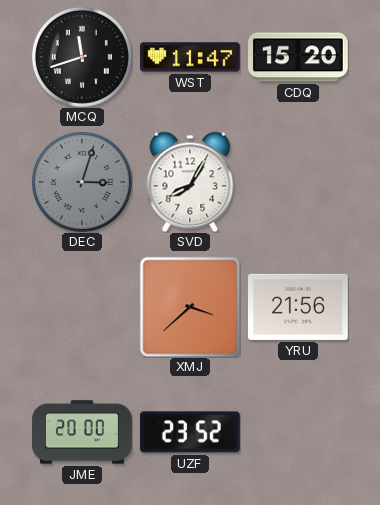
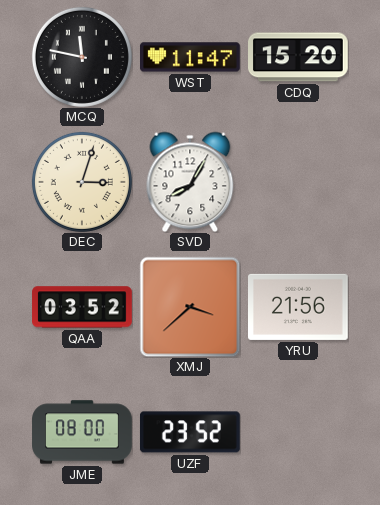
MCQ: 11:42 -> 11:47
DEC dial: grey -> cream
QAA: none -> 03:52
JME: 20:00 -> 08:00
